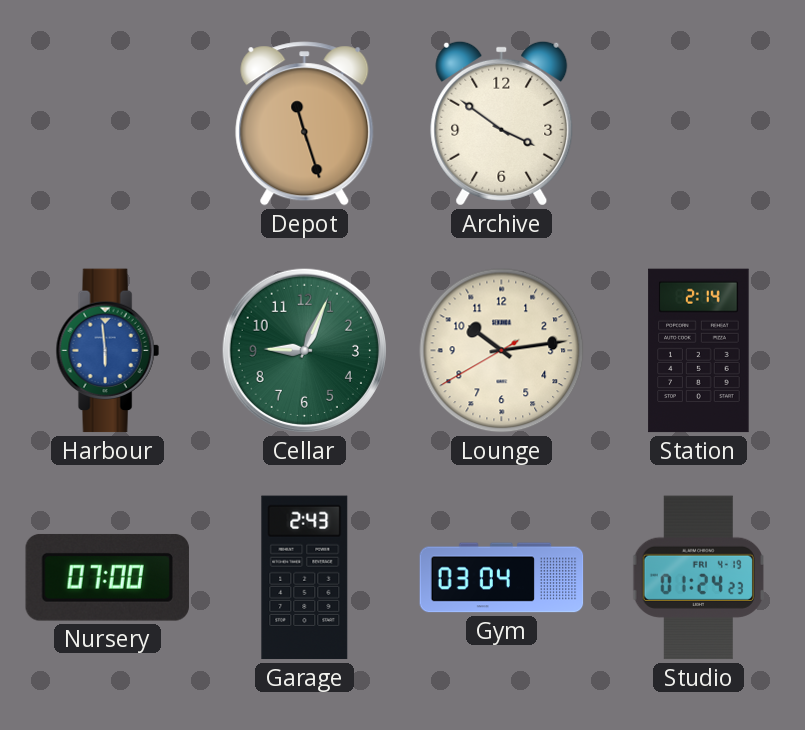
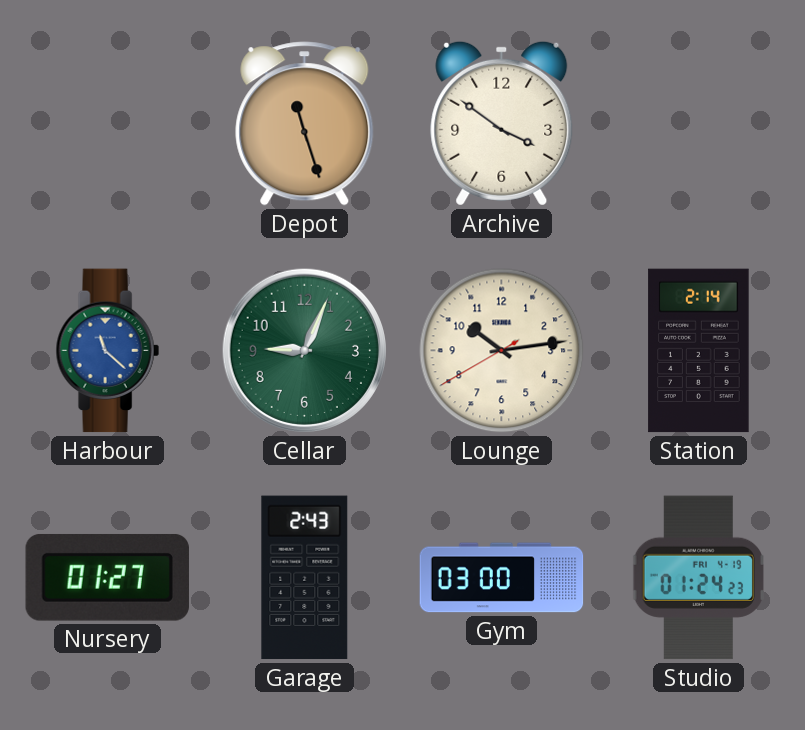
Harbour: 5:59 -> 11:22
Nursery: 07:00 -> 01:27
Gym: 03:04 -> 03:00
